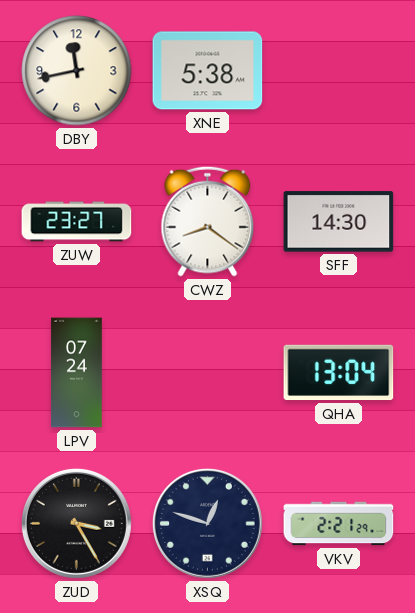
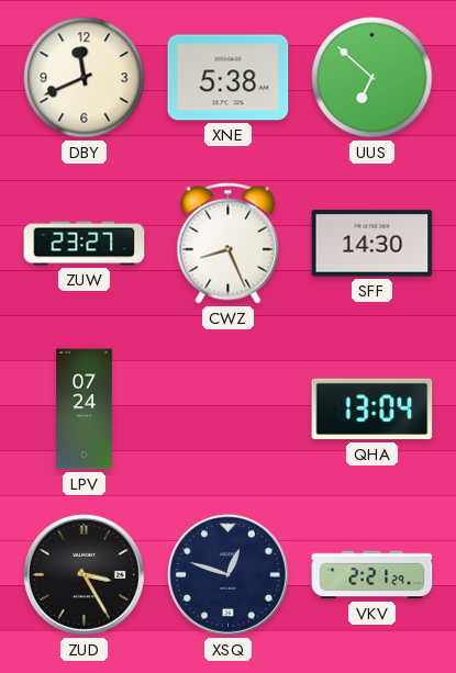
DBY: 11:43 -> 11:41
UUS: none -> 6:52
CWZ: 8:21 -> 8:26
